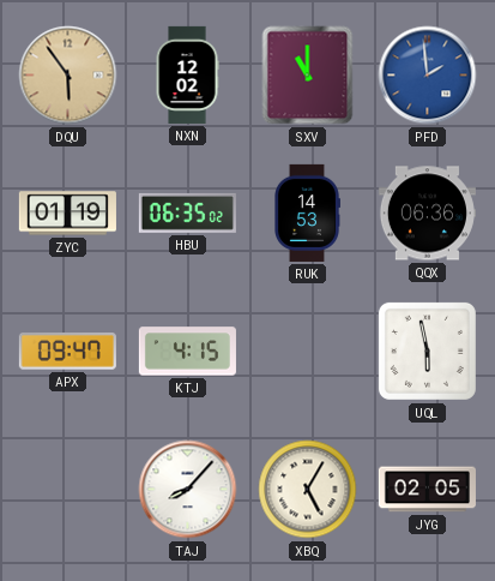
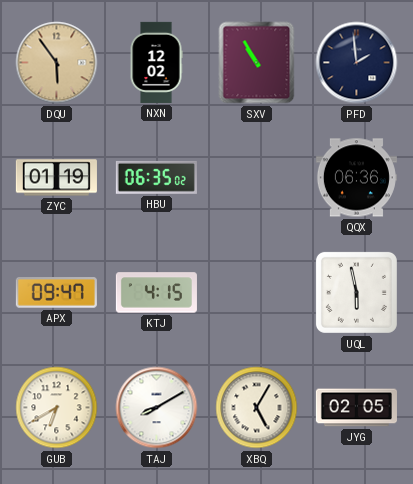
SXV: 11:00 -> 10:55
PFD dial: blue -> navy
RUK: 14:53 -> none
GUB: none -> 6:40
TAJ: 8:07 -> 8:10
